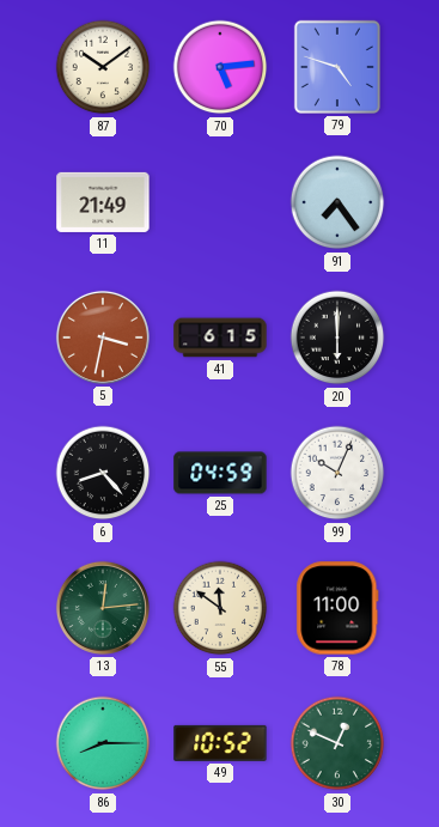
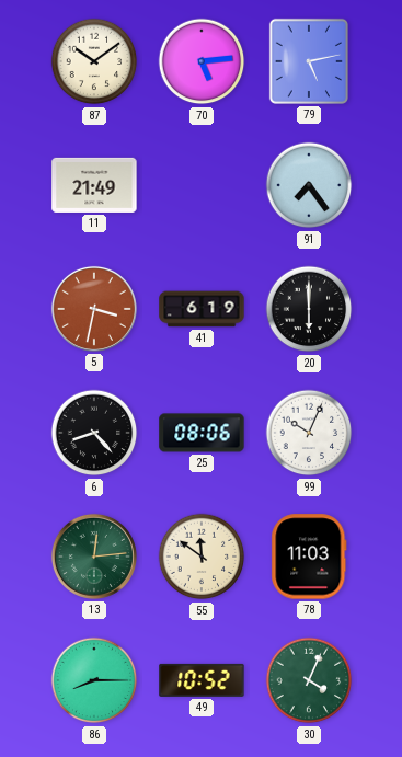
79: 4:48 -> 5:13
41: 6:15 -> 6:19
25: 04:59 -> 08:06
78: 11:00 -> 11:03
30: 12:49 -> 4:04
